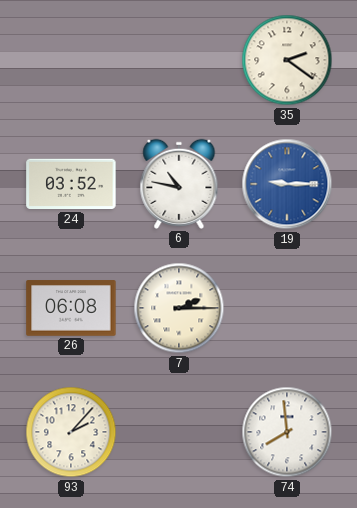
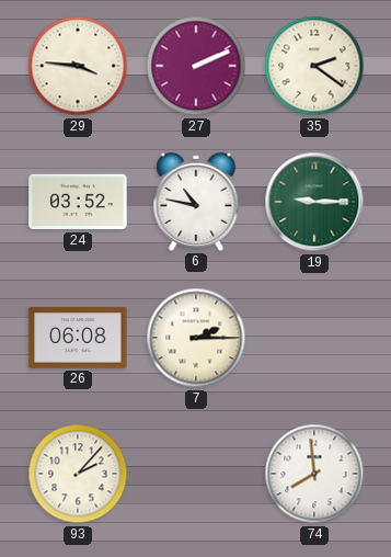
29: none -> 3:46
27: none -> 2:11
19 dial: blue -> green
